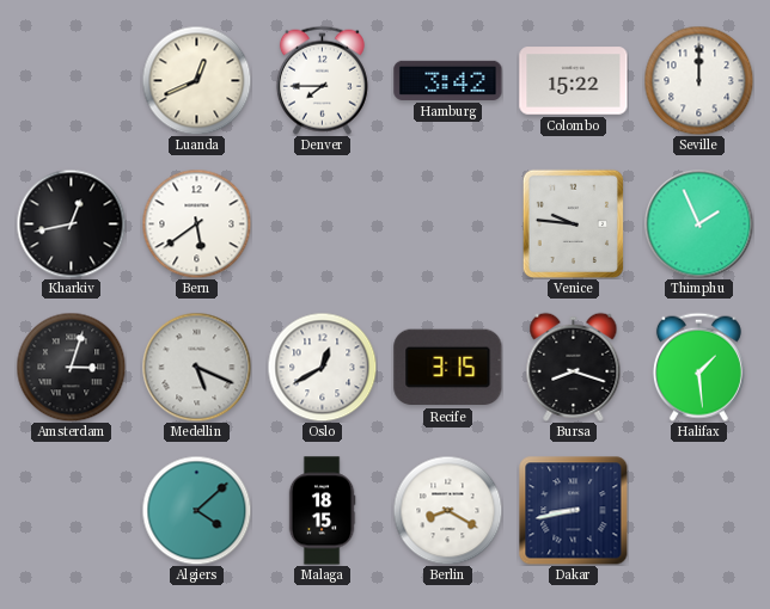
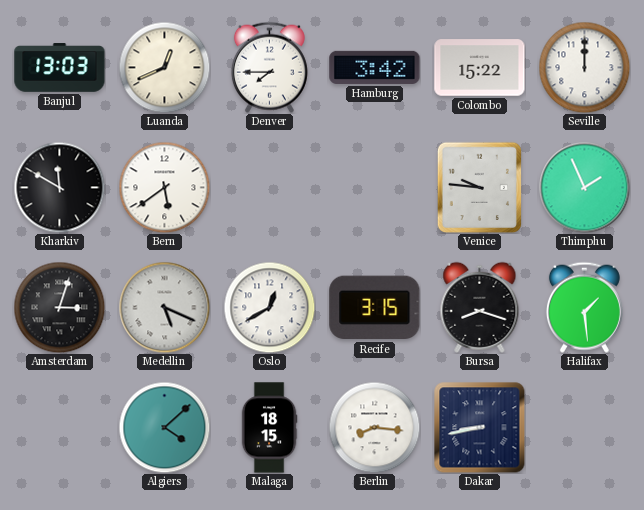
Banjul: none -> 13:03
Kharkiv: 12:43 -> 11:50
Berlin: 8:20 -> 8:16
